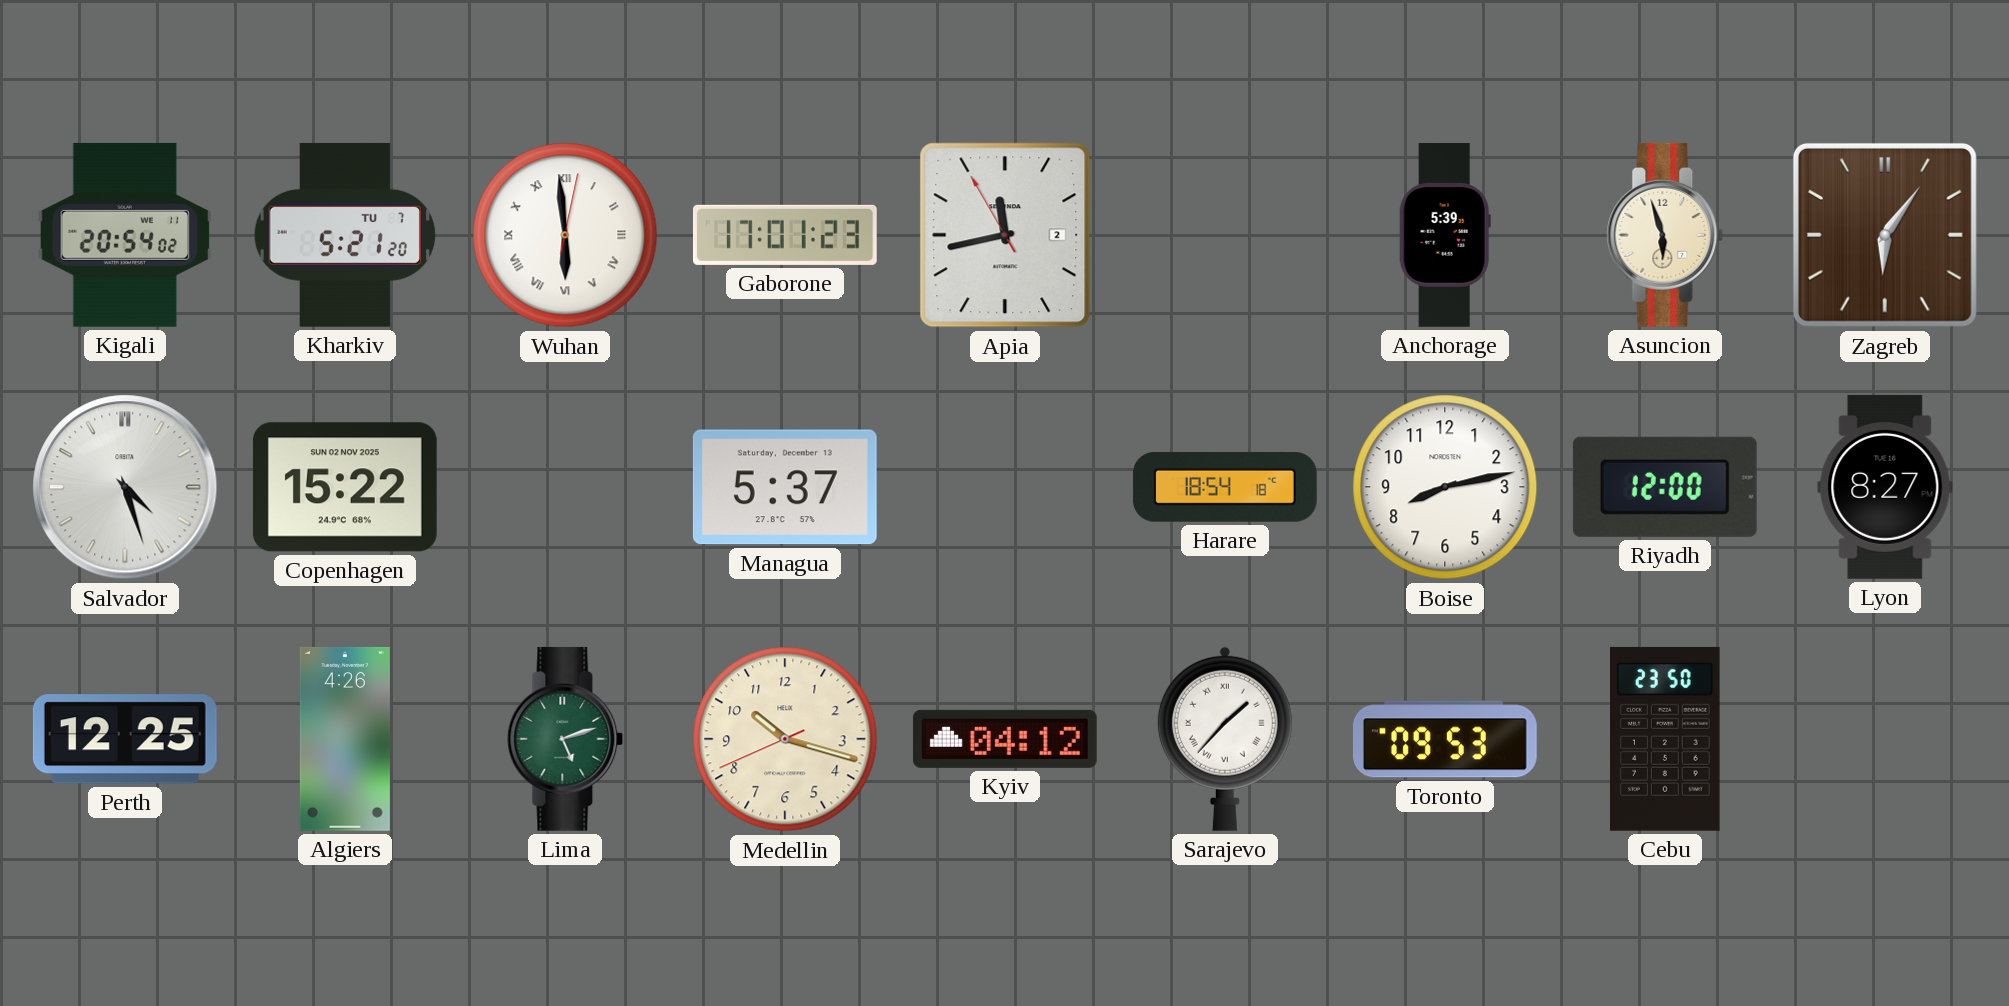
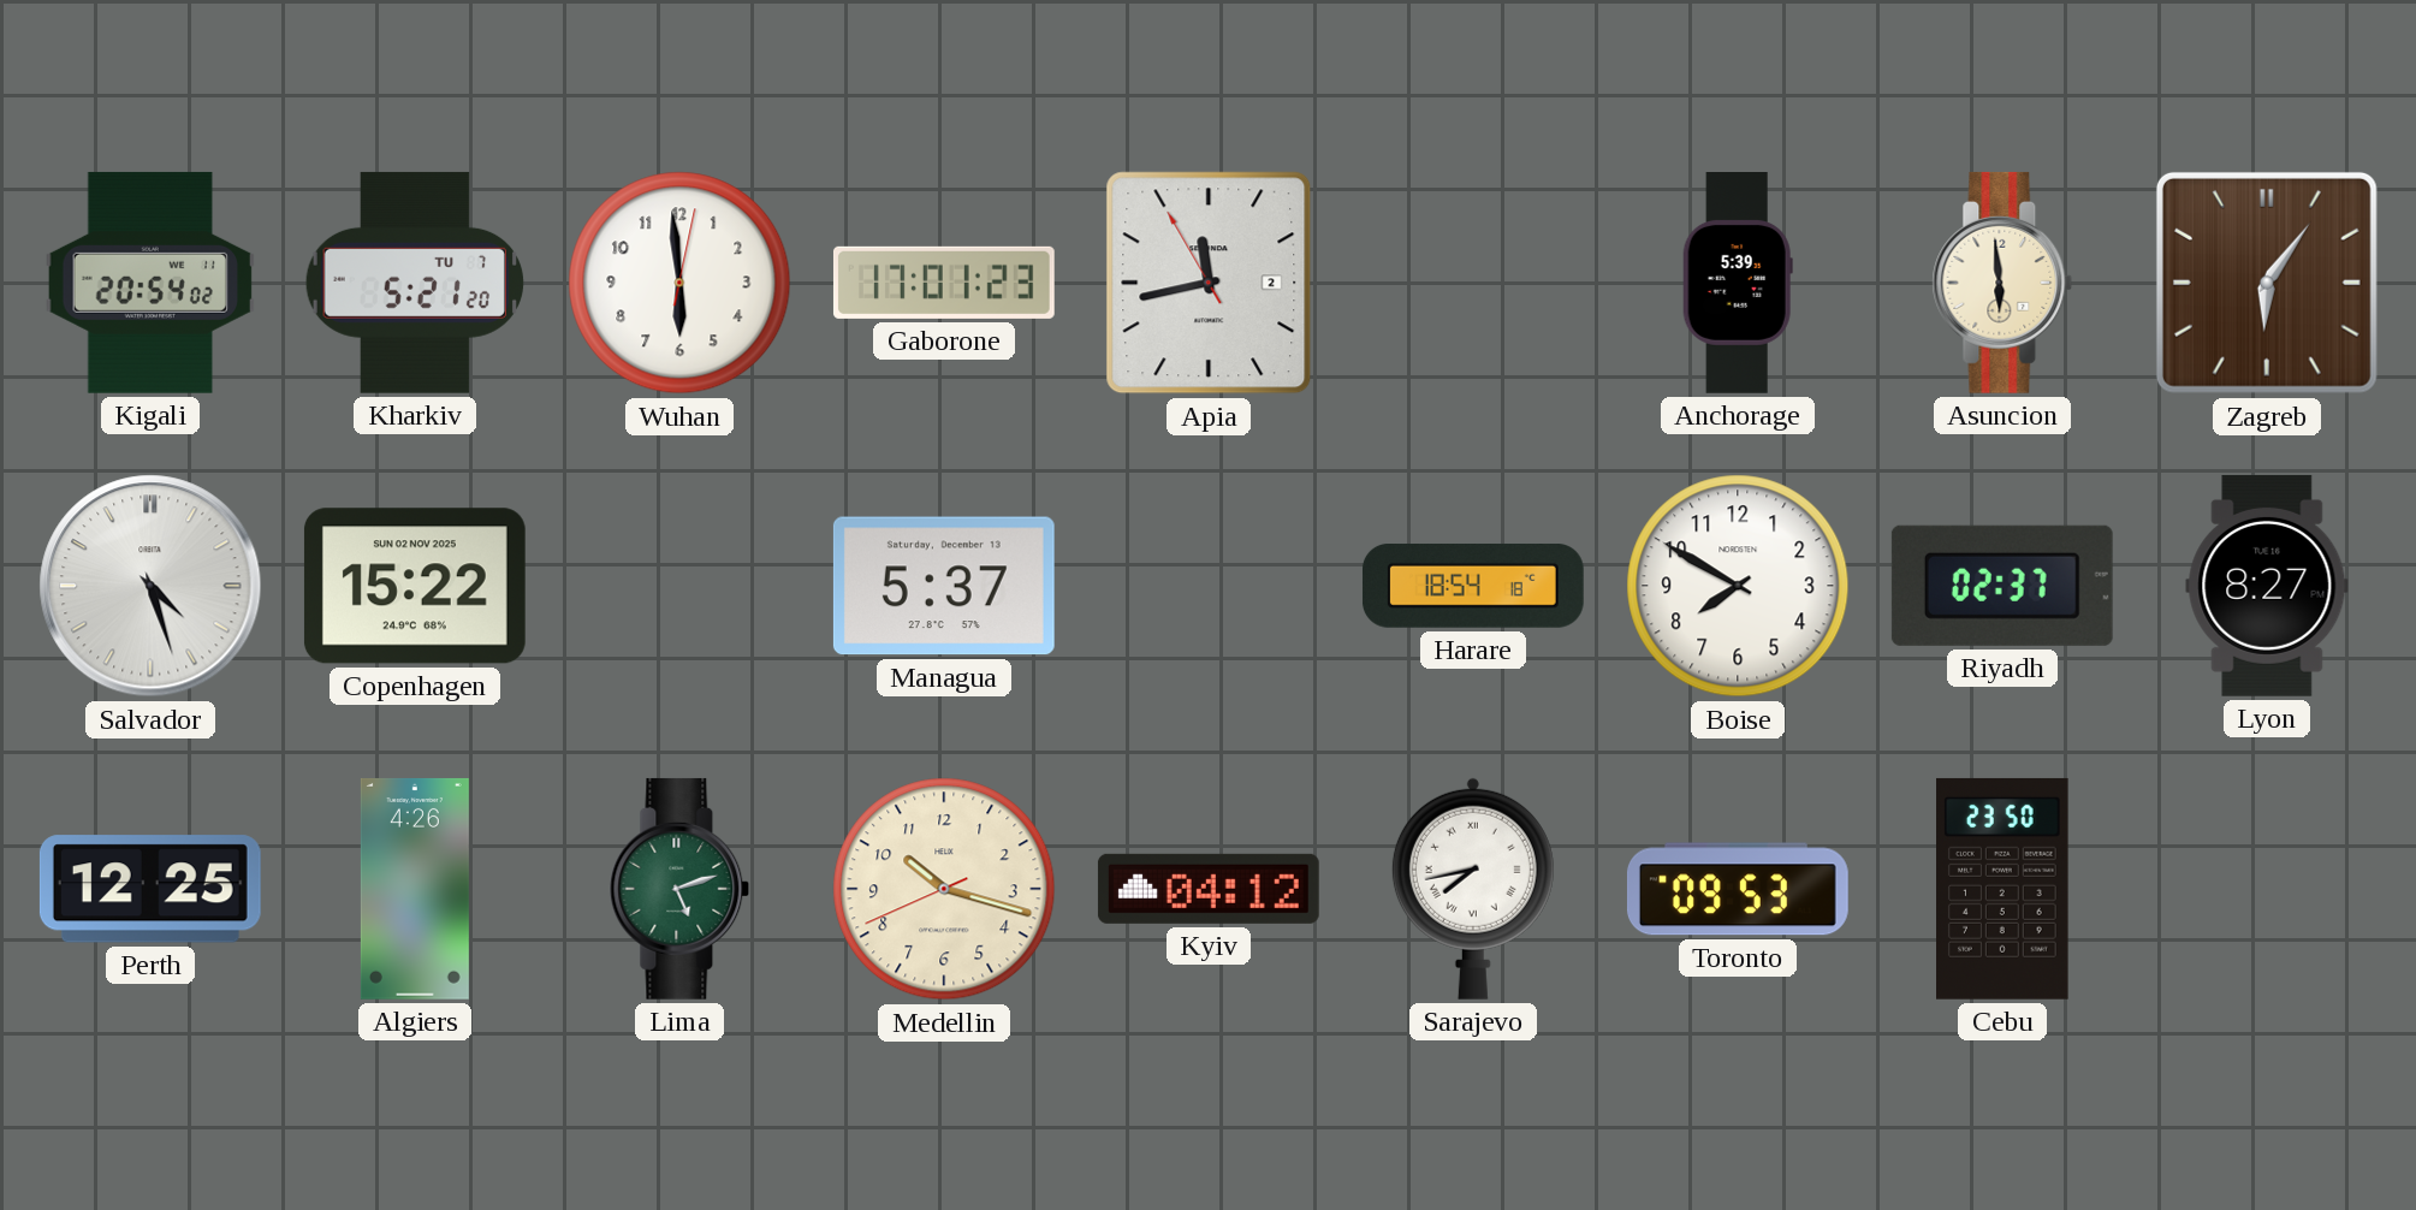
Wuhan numerals: Roman -> Arabic
Asuncion: 5:57 -> 5:59
Boise: 8:13 -> 7:50
Riyadh: 12:00 -> 02:37
Sarajevo: 1:37 -> 7:43
